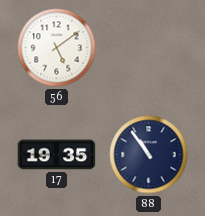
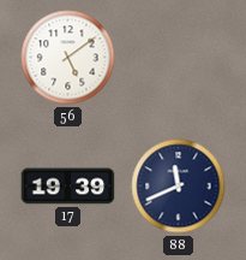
17: 19:35 -> 19:39
88: 10:54 -> 11:41
